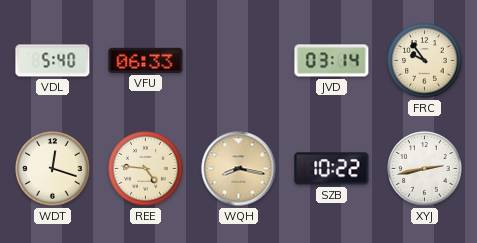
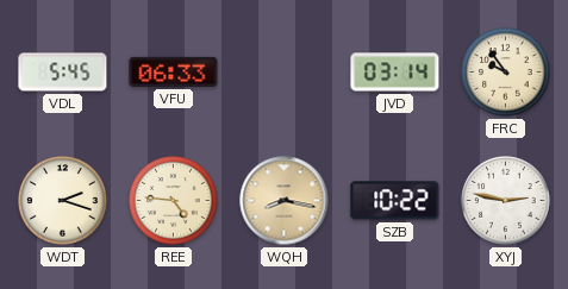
VDL: 5:40 -> 5:45
WDT: 12:18 -> 2:18
XYJ: 2:43 -> 2:47
